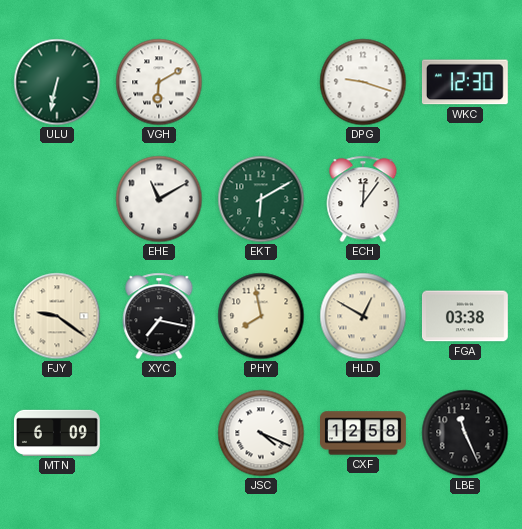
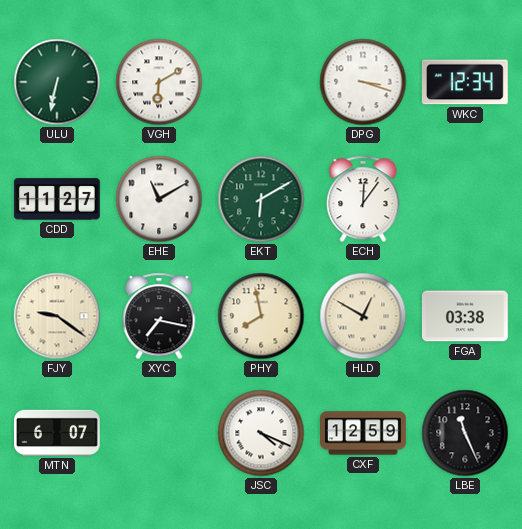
DPG: 9:18 -> 3:18
WKC: 12:30 -> 12:34
CDD: none -> 11:27
MTN: 6:09 -> 6:07
CXF: 12:58 -> 12:59
